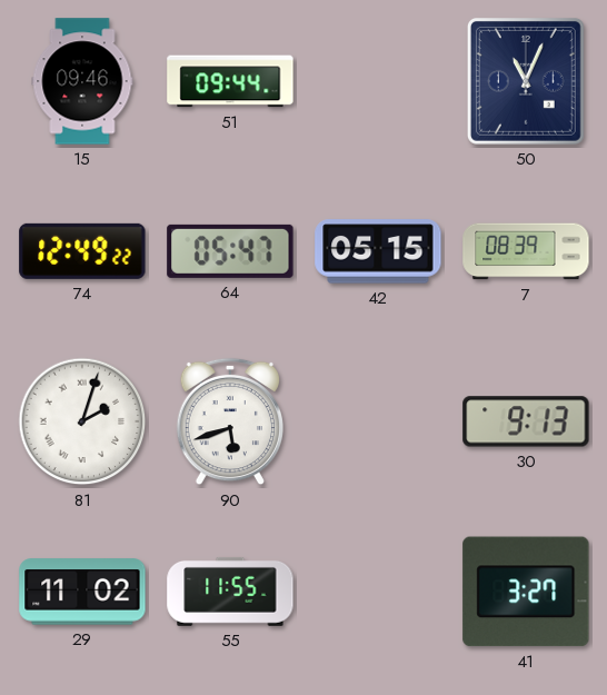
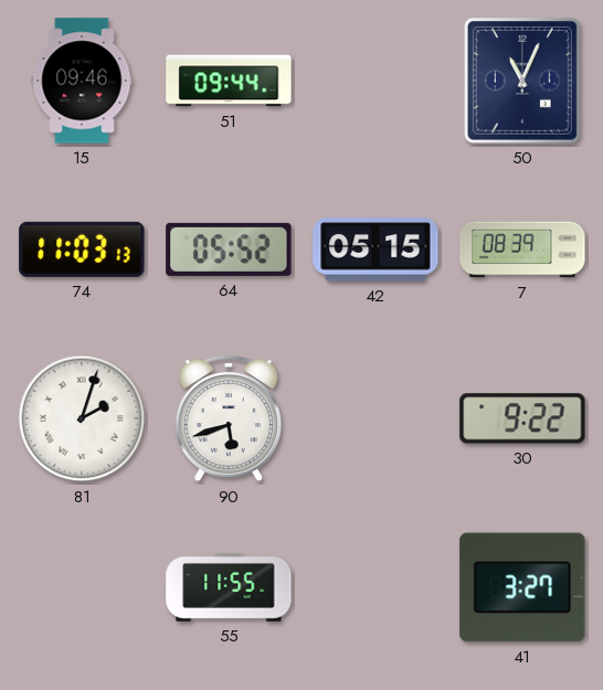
74: 12:49 -> 11:03
64: 05:47 -> 05:52
30: 9:13 -> 9:22
29: 11:02 -> none
